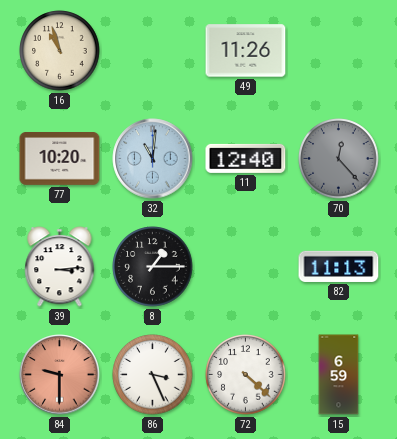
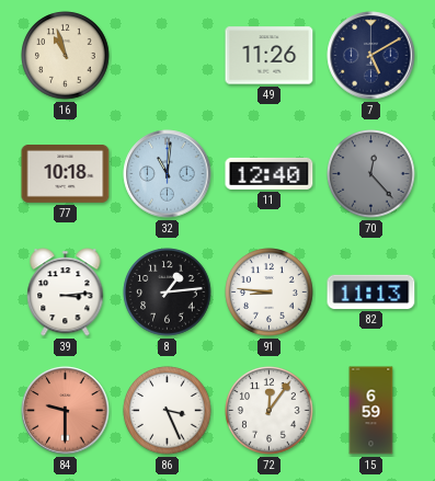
7: none -> 5:10
77: 10:20 -> 10:18
8: 1:15 -> 1:14
91: none -> 8:46
72: 4:22 -> 12:06
